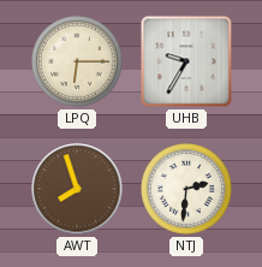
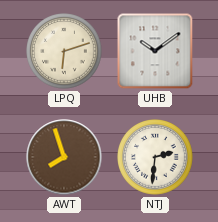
LPQ: 6:15 -> 6:12
UHB: 9:35 -> 10:09
